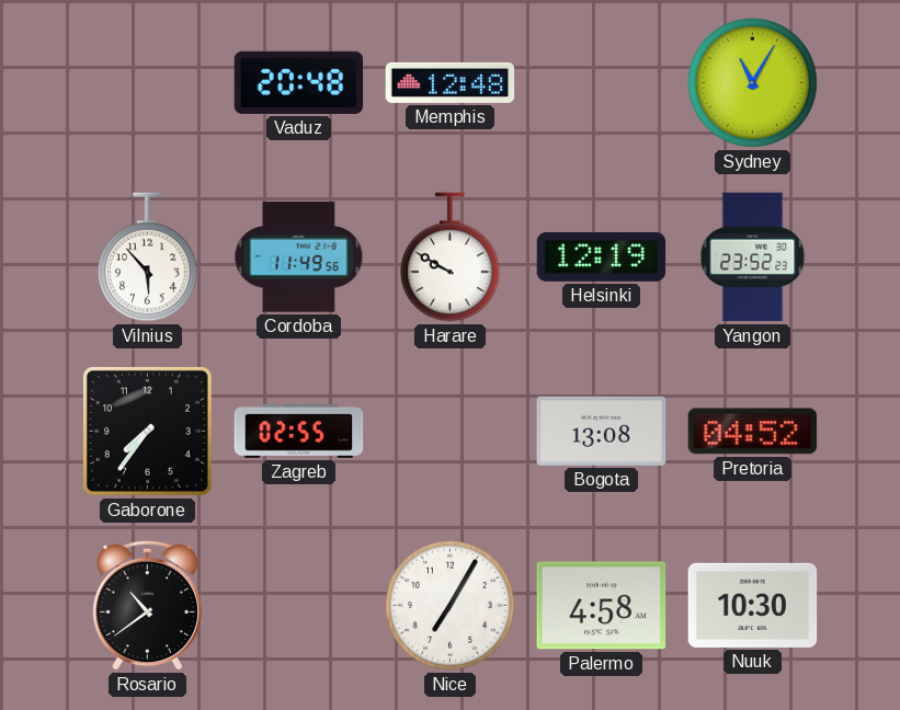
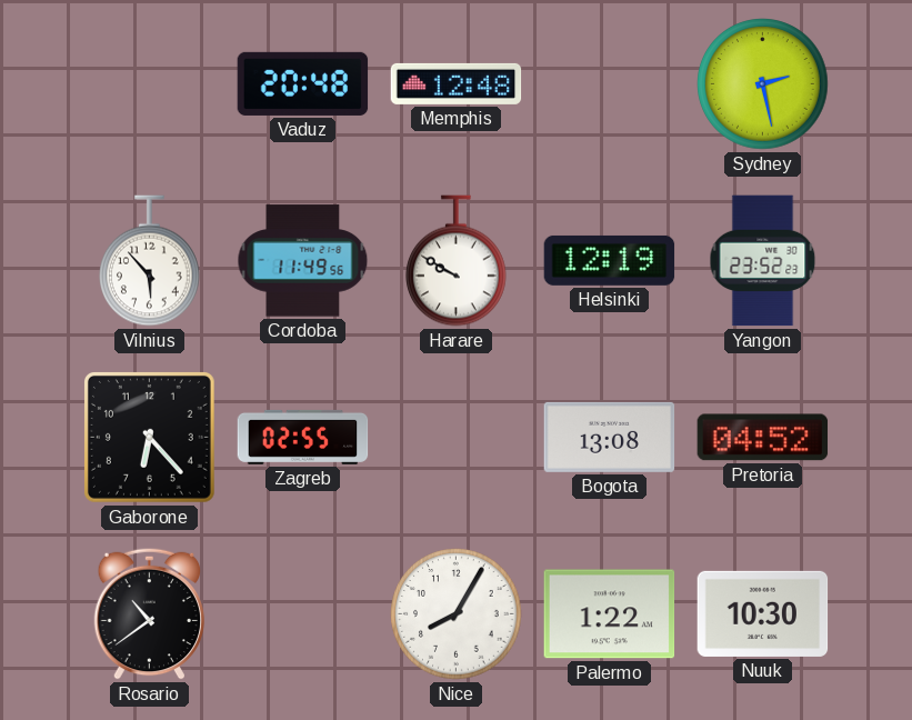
Sydney: 11:05 -> 2:28
Gaborone: 7:36 -> 6:23
Nice: 7:05 -> 8:05
Palermo: 4:58 -> 1:22
